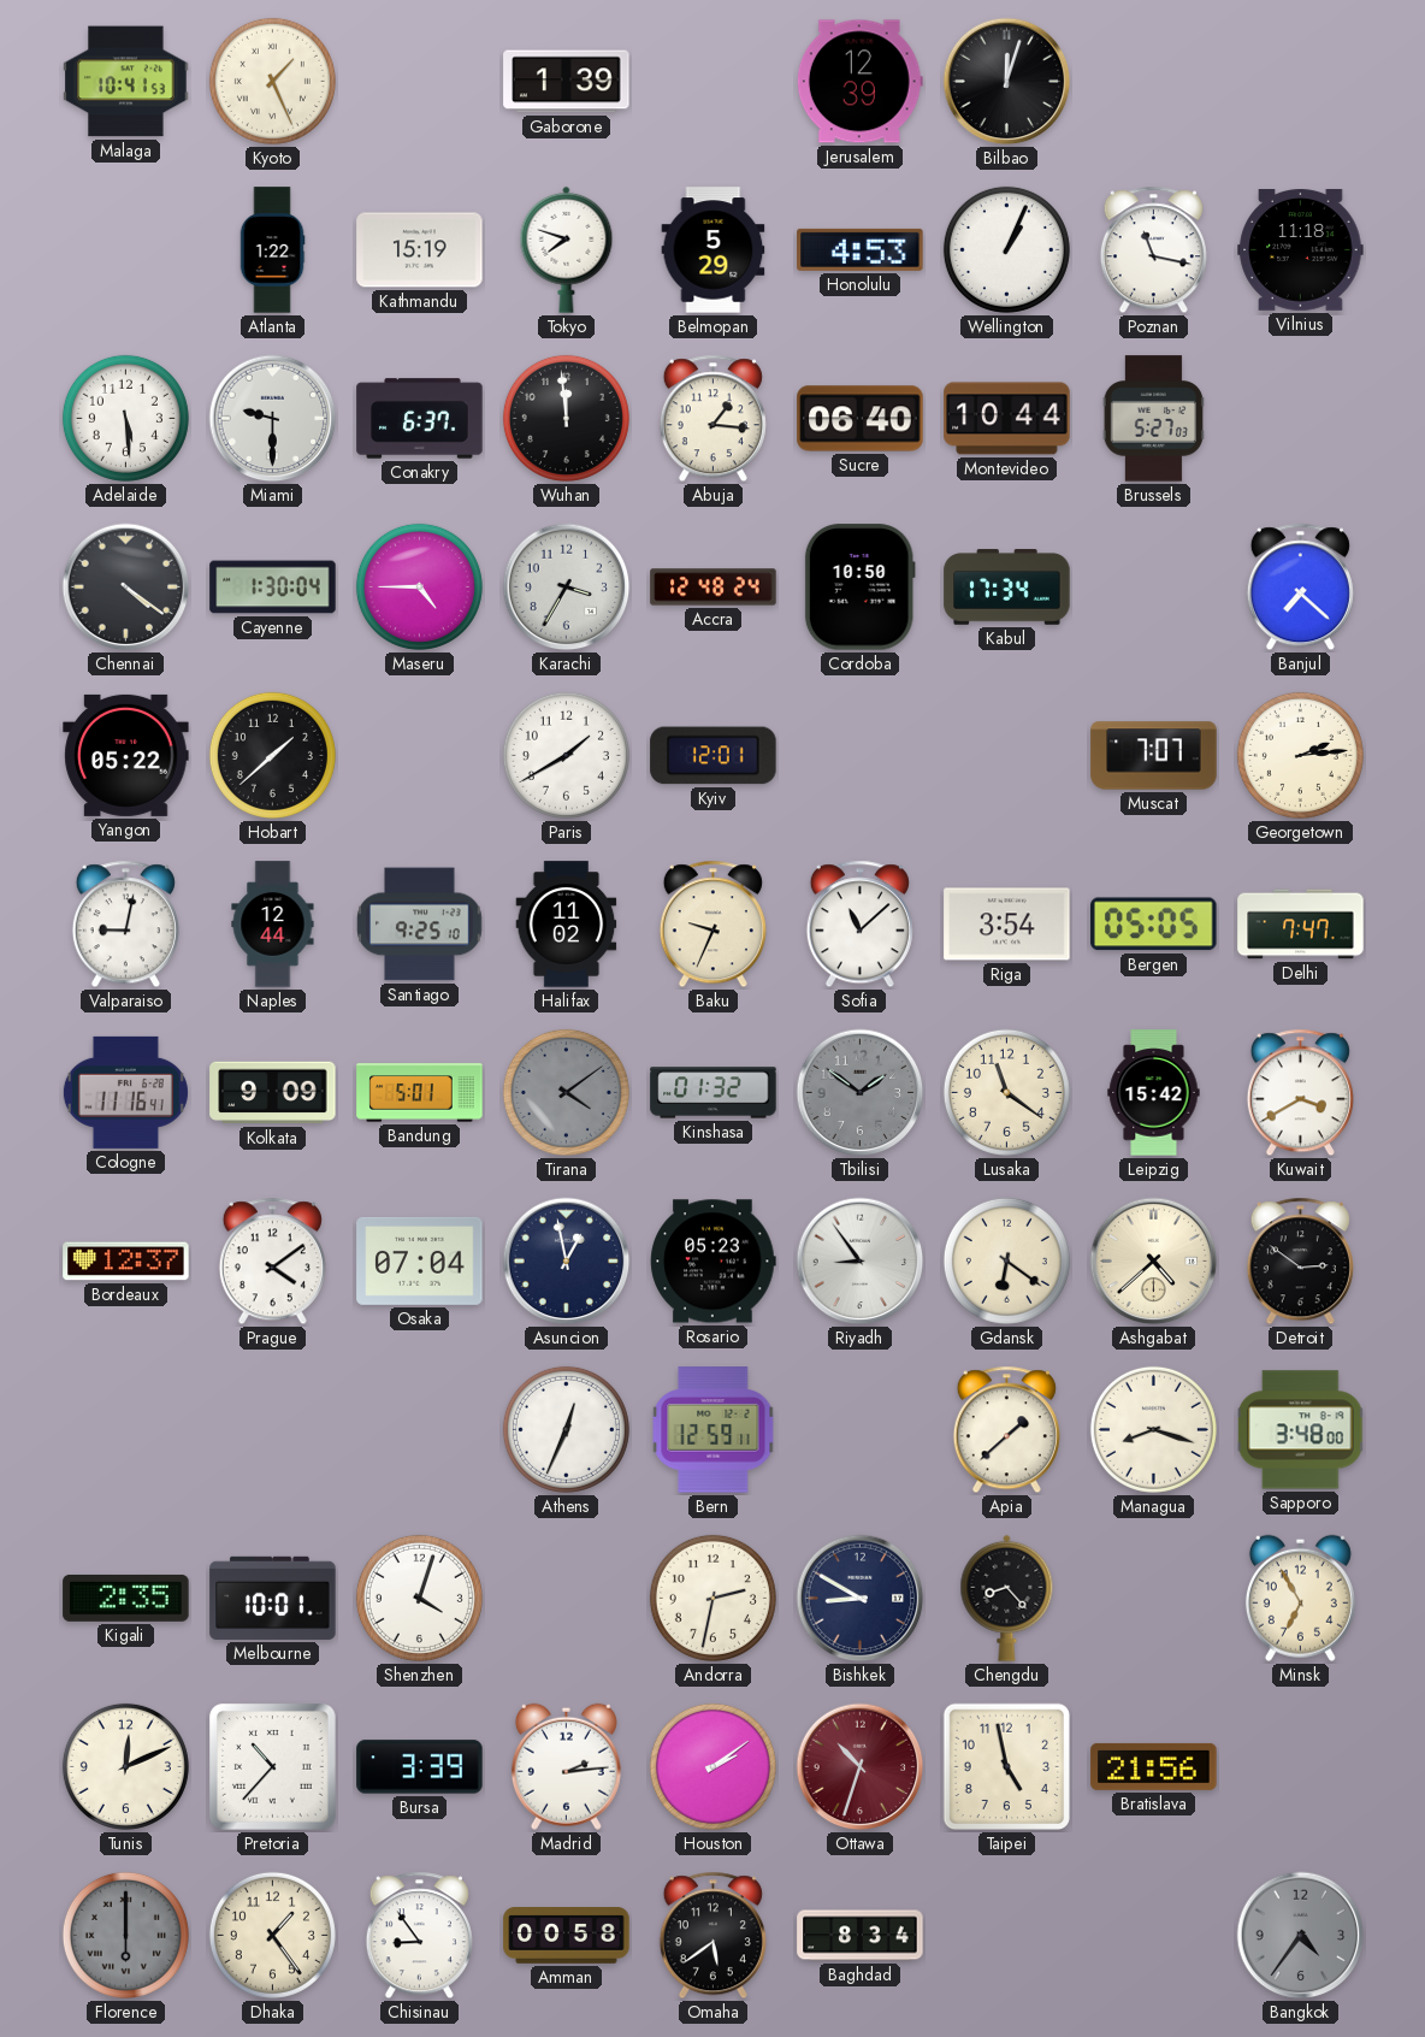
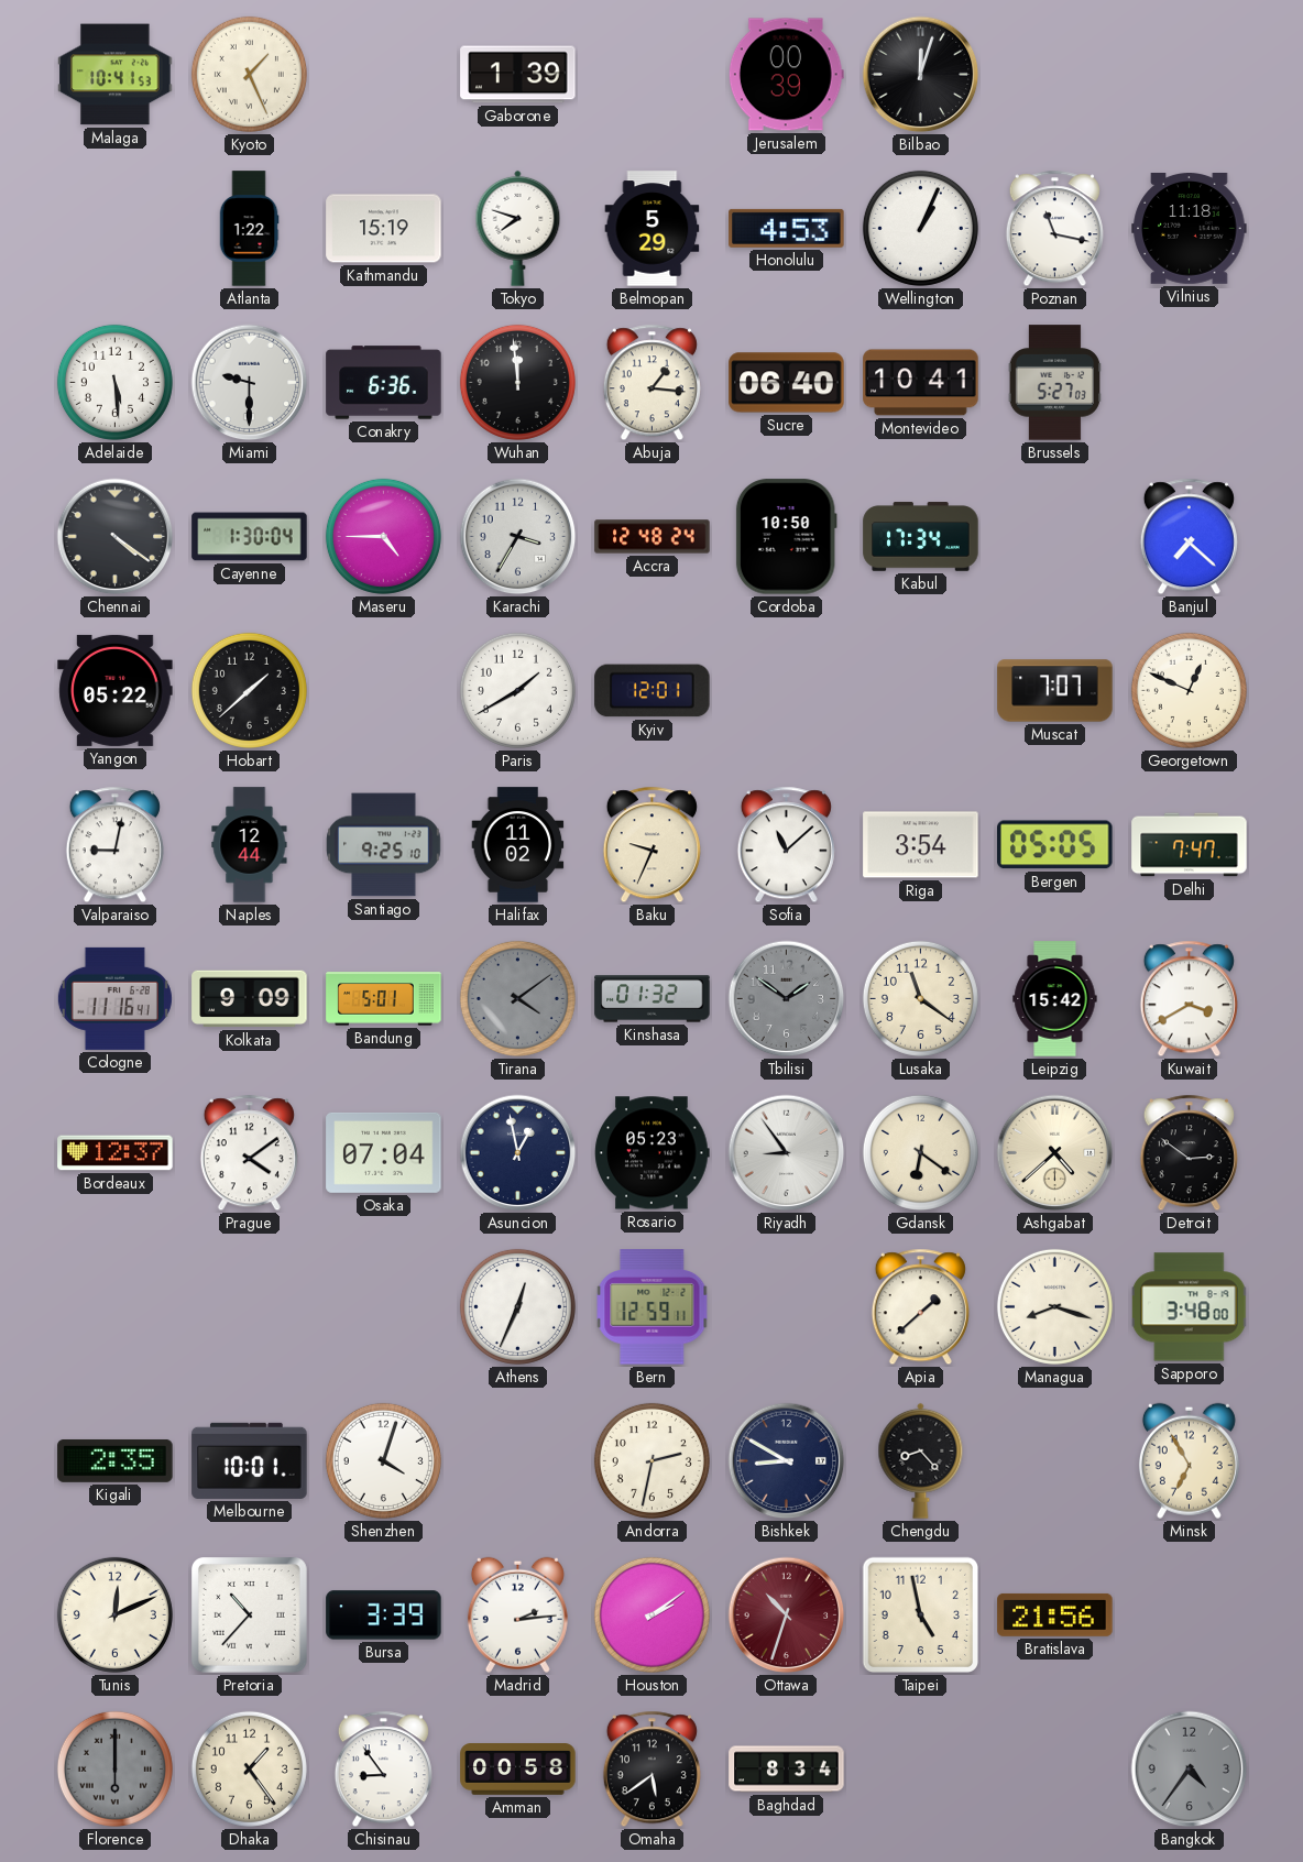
Jerusalem: 12:39 -> 00:39
Conakry: 6:37 -> 6:36
Montevideo: 10:44 -> 10:41
Georgetown: 2:14 -> 12:49
